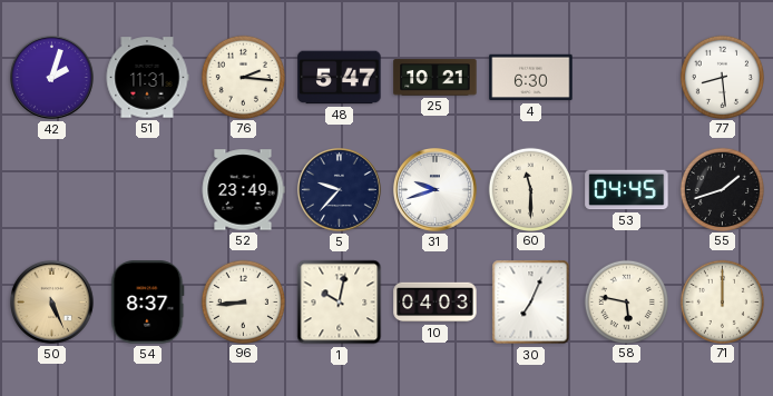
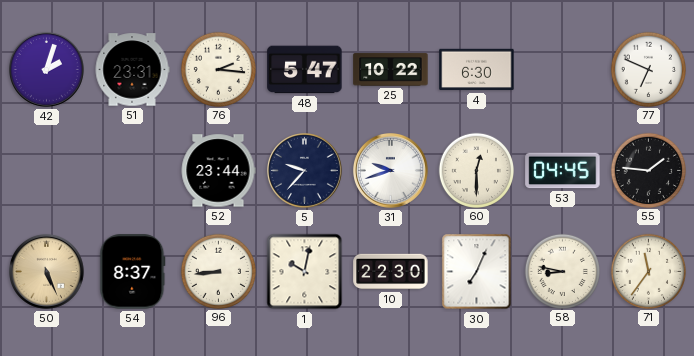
51: 11:31 -> 23:31
25: 10:21 -> 10:22
77: 8:29 -> 6:49
52: 23:49 -> 23:44
60: 11:30 -> 12:30
55: 1:42 -> 1:46
10: 04:03 -> 22:30
58: 5:47 -> 8:47
71: 12:00 -> 11:36
